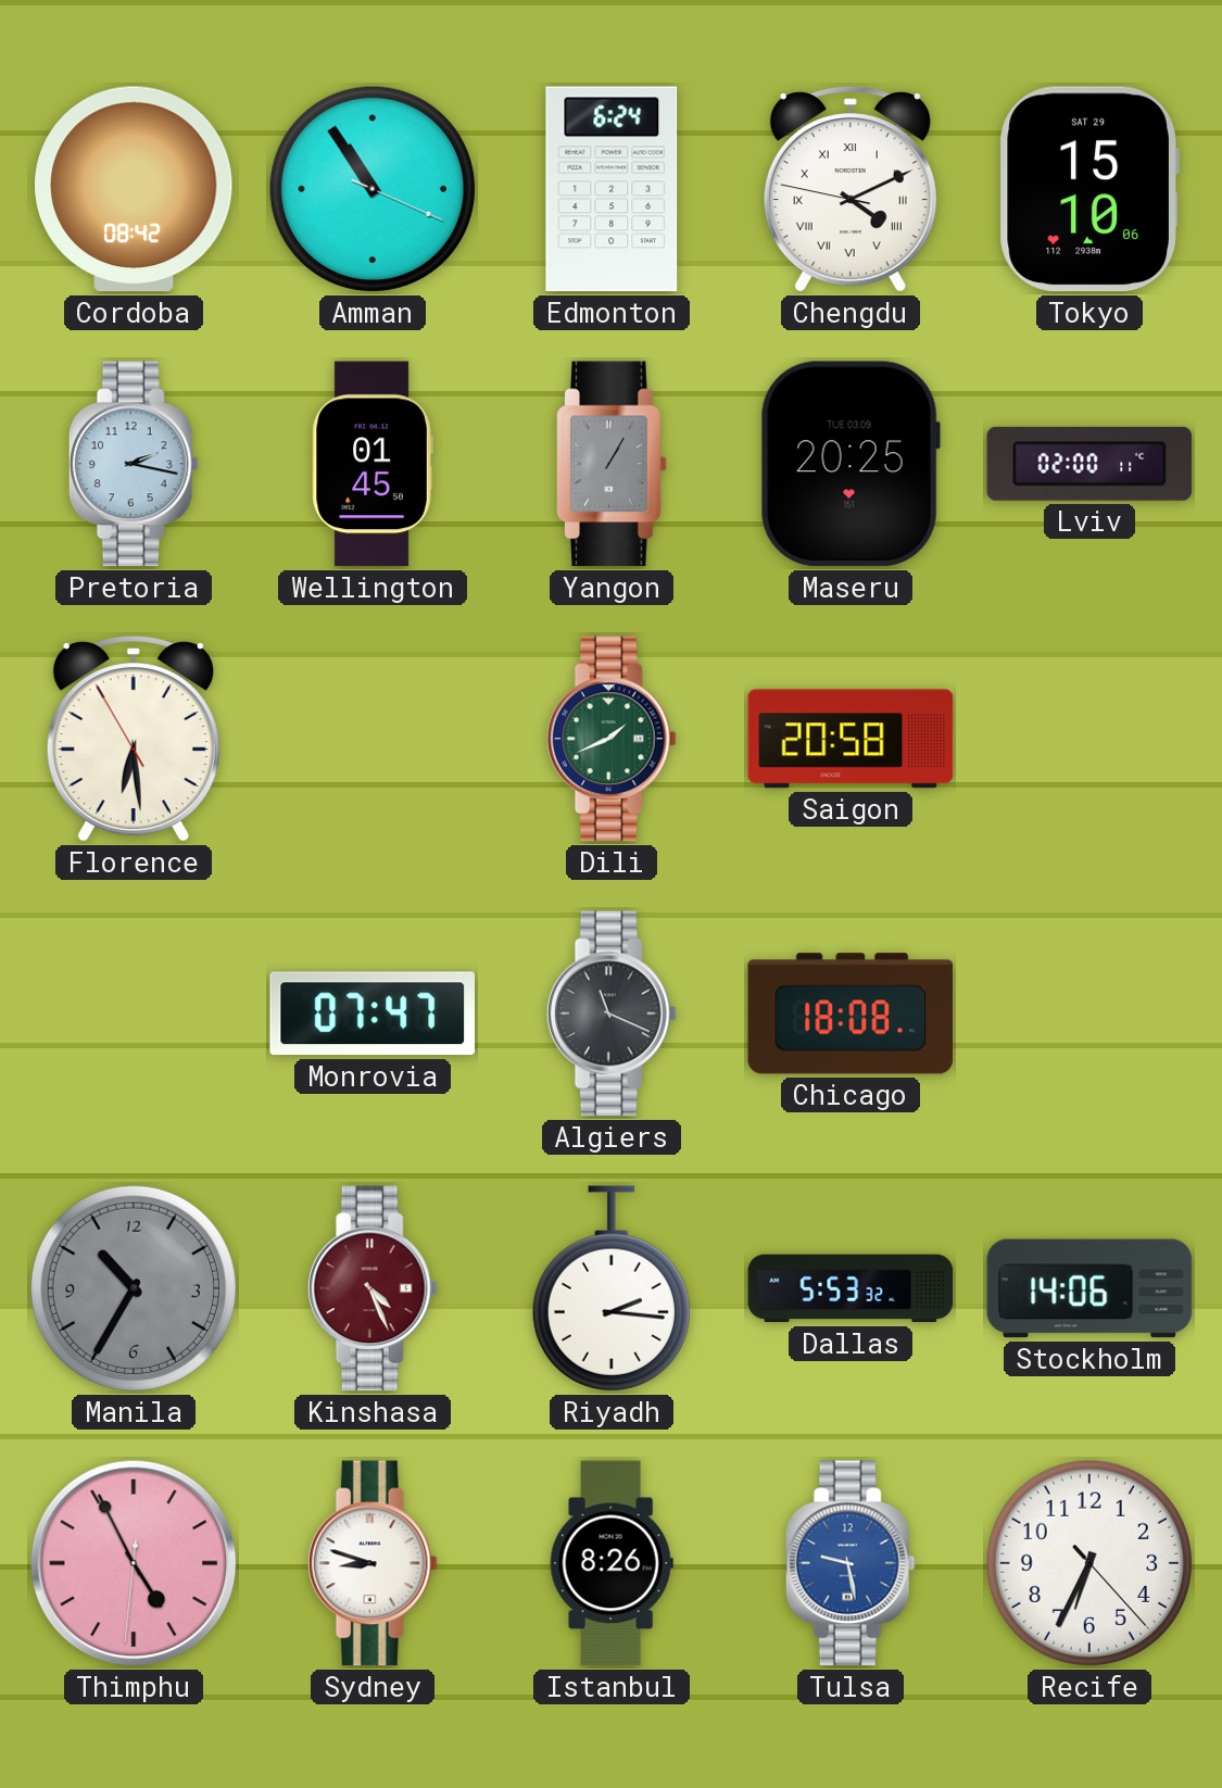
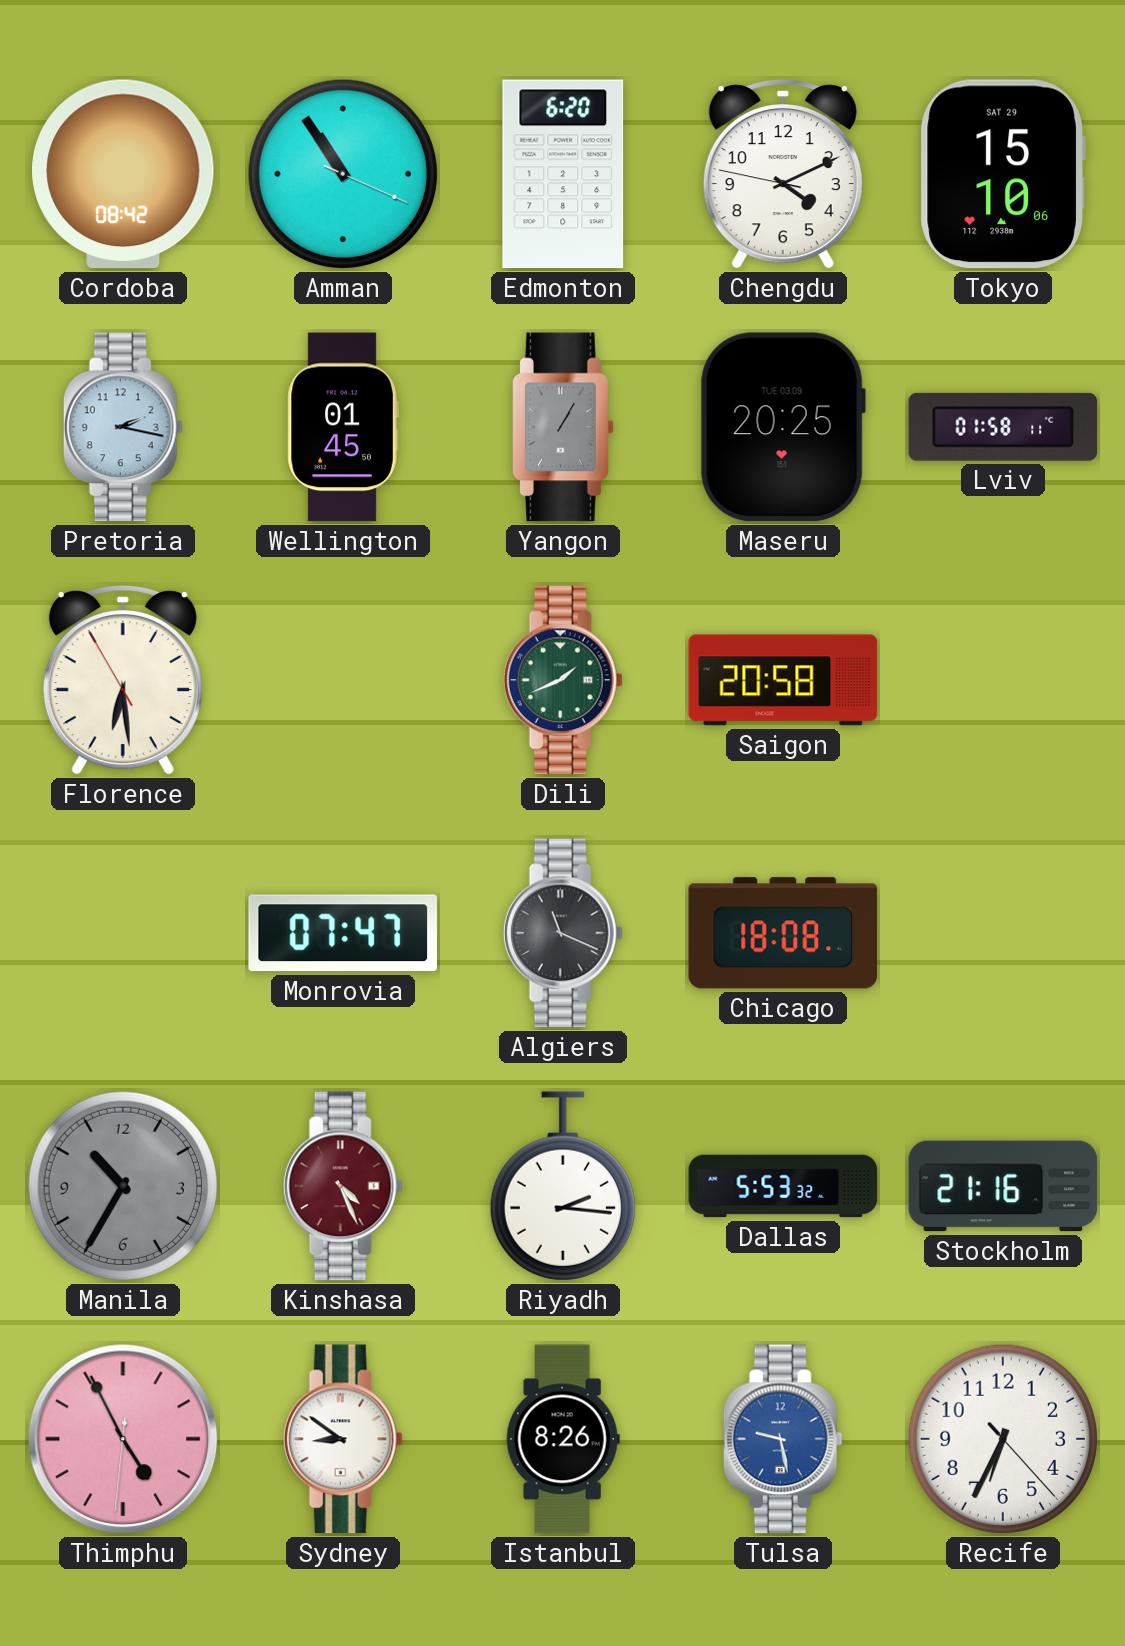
Edmonton: 6:24 -> 6:20
Chengdu numerals: Roman -> Arabic
Lviv: 02:00 -> 01:58
Stockholm: 14:06 -> 21:16
Sydney: 8:48 -> 8:51
